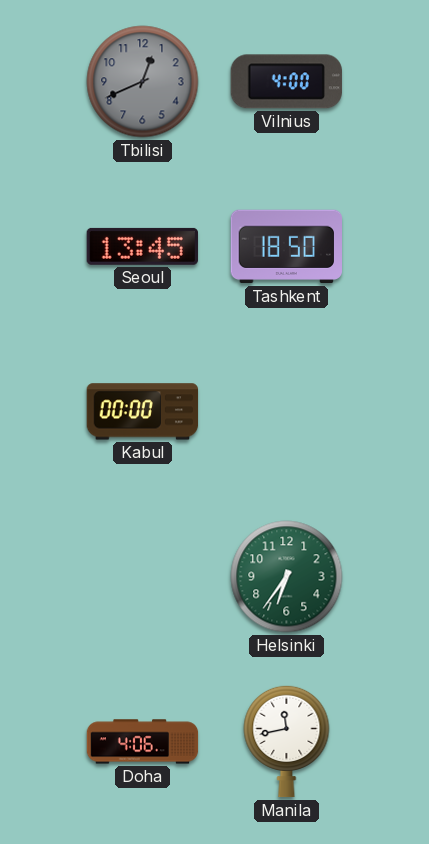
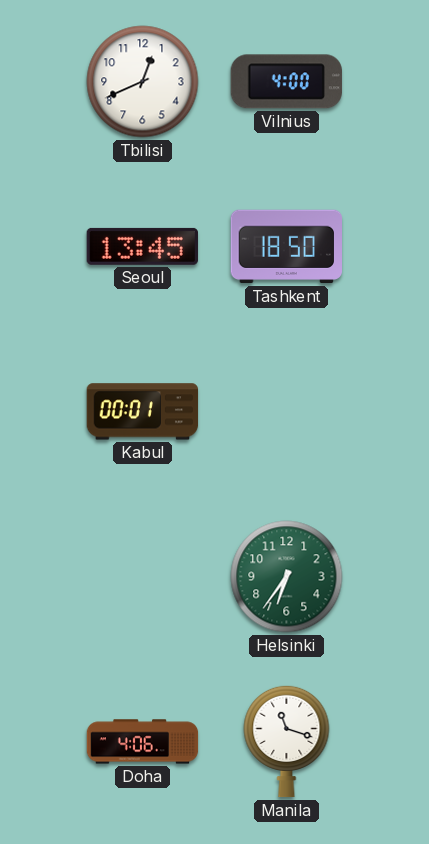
Tbilisi dial: grey -> white
Kabul: 00:00 -> 00:01
Manila: 11:43 -> 11:18
